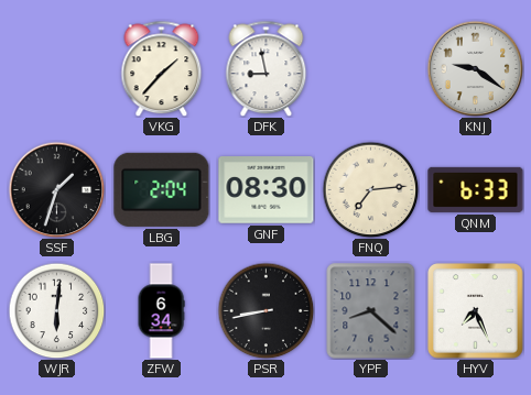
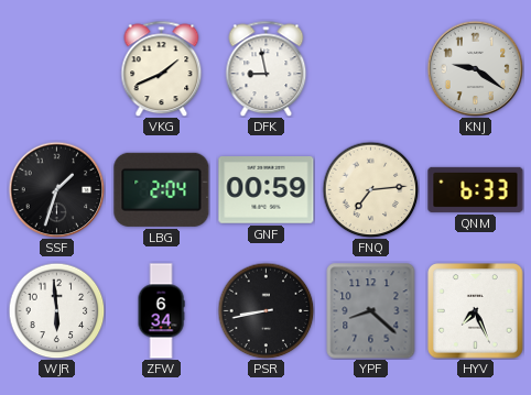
VKG: 1:37 -> 1:41
GNF: 08:30 -> 00:59
WJR: 6:01 -> 5:59
